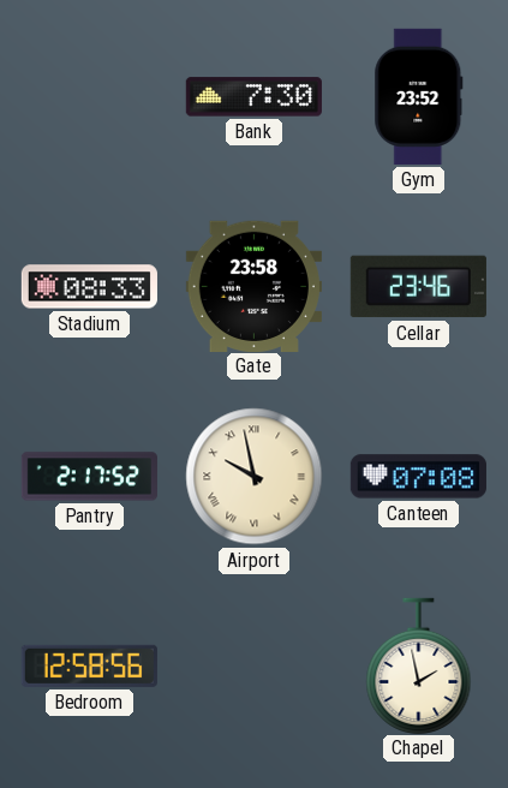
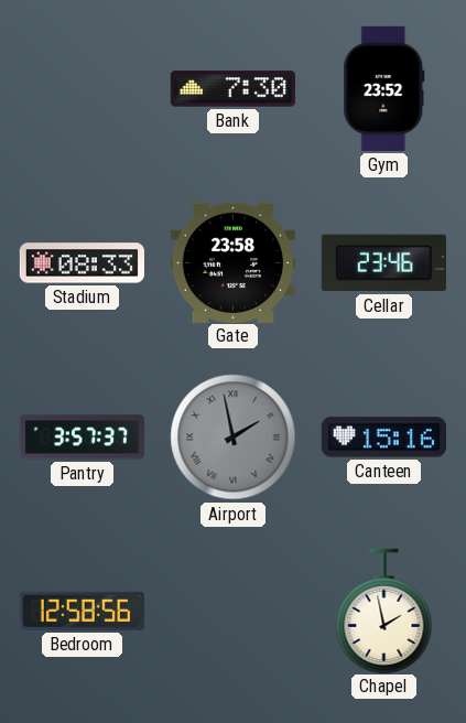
Pantry: 2:17 -> 3:57
Airport: 9:58 -> 1:58
Airport dial: cream -> grey
Canteen: 07:08 -> 15:16
